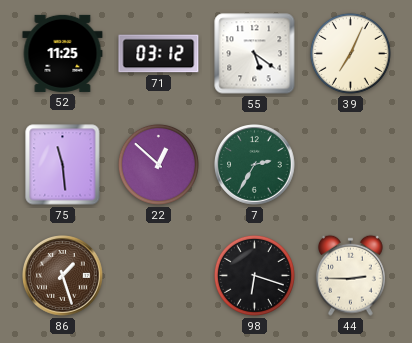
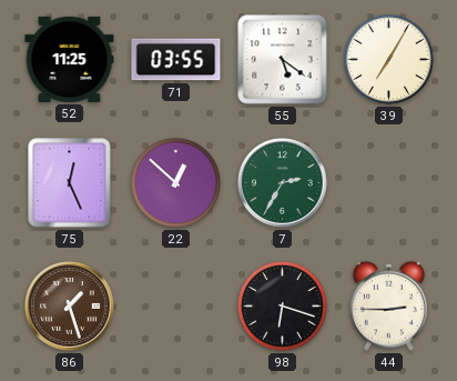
71: 03:12 -> 03:55
39: 7:04 -> 7:05
75: 11:29 -> 12:26
